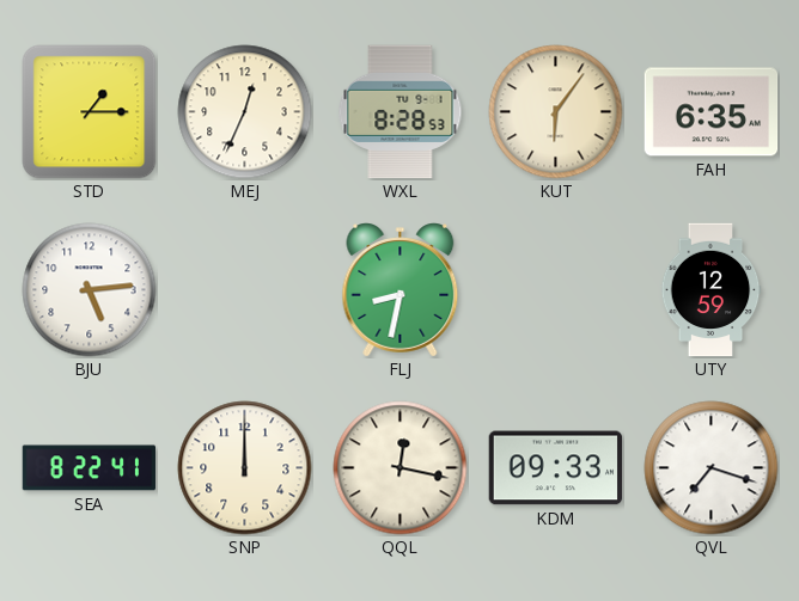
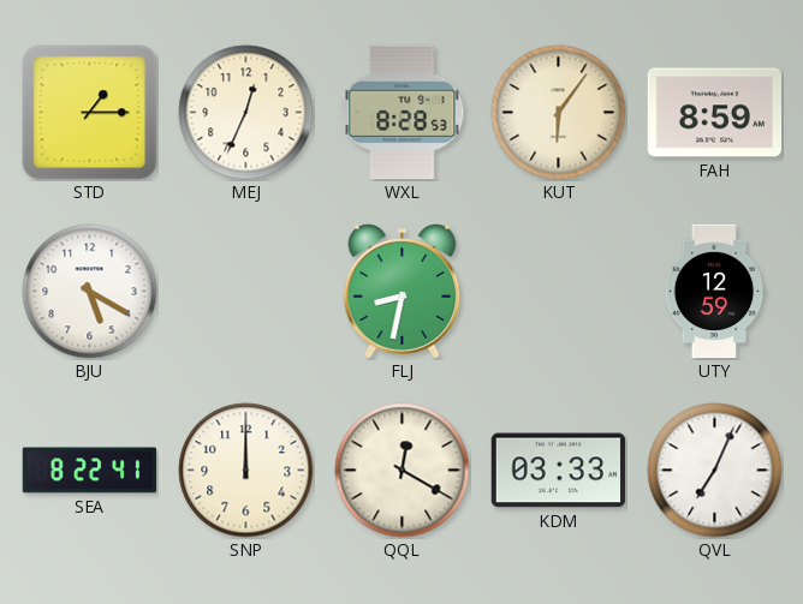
FAH: 6:35 -> 8:59
BJU: 5:14 -> 5:20
QQL: 12:17 -> 12:20
KDM: 09:33 -> 03:33
QVL: 7:18 -> 7:04
